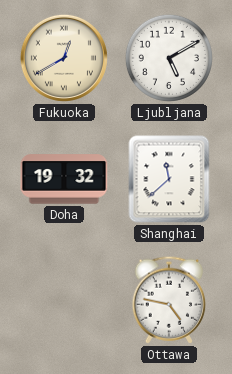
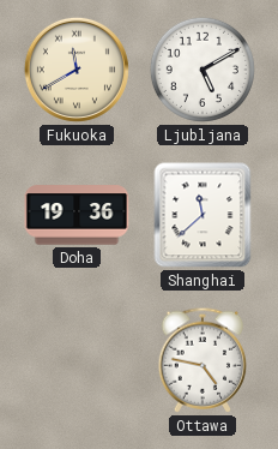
Fukuoka: 12:40 -> 11:40
Doha: 19:32 -> 19:36
